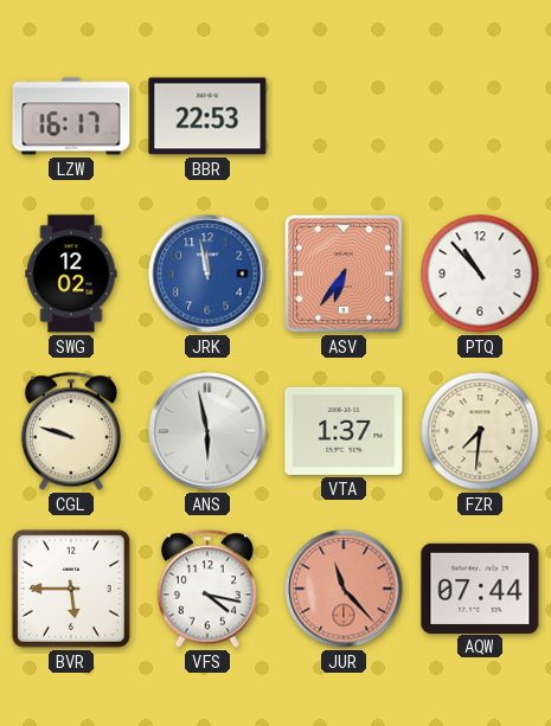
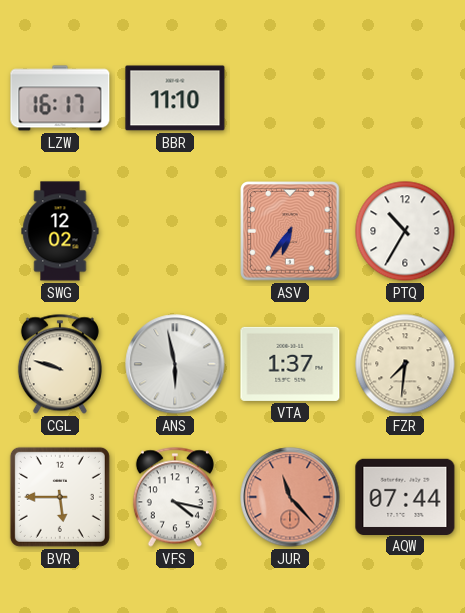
BBR: 22:53 -> 11:10
JRK: 11:58 -> none
PTQ: 10:53 -> 10:35
